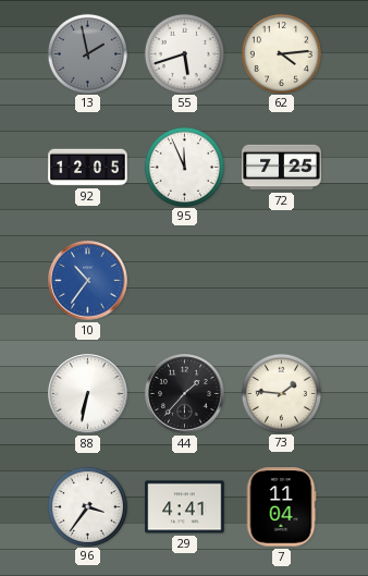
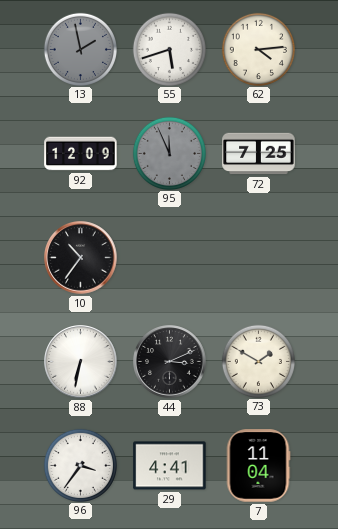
92: 12:05 -> 12:09
95 dial: white -> grey
10 dial: blue -> black
44: 1:37 -> 3:11
73: 1:46 -> 1:50
